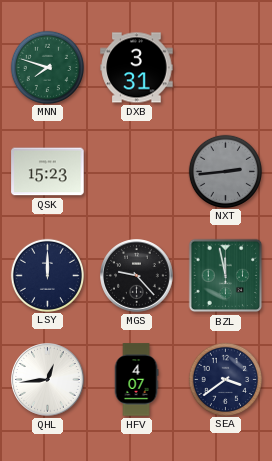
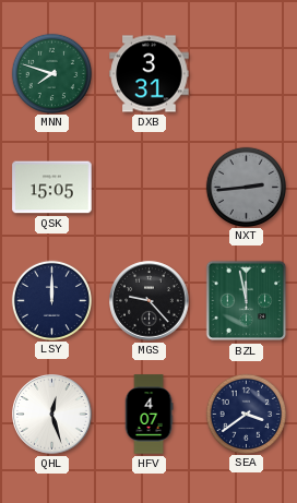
QSK: 15:23 -> 15:05
QHL: 12:44 -> 12:27
